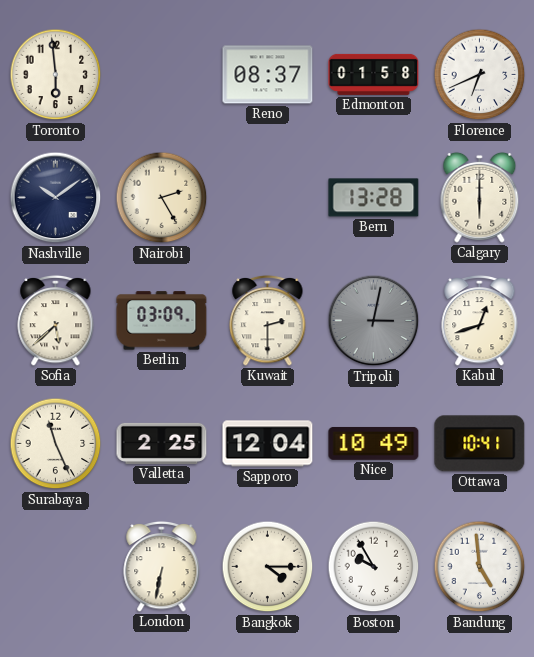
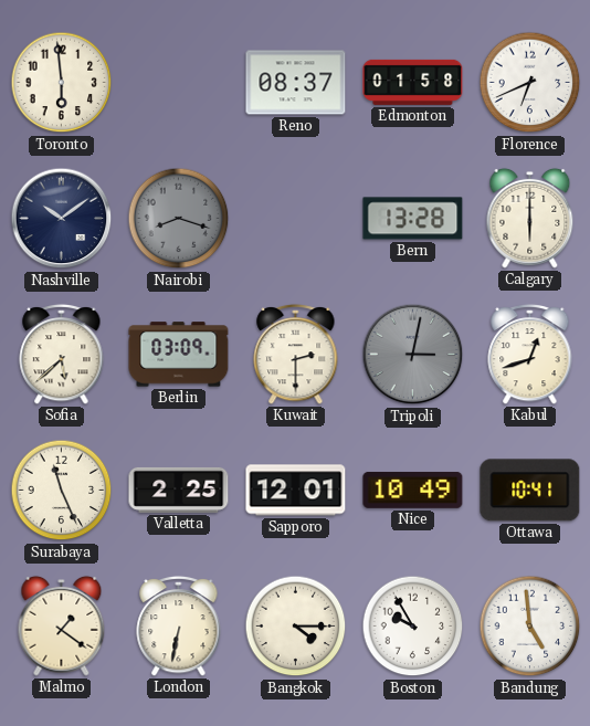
Nairobi: 2:25 -> 8:18
Nairobi dial: cream -> grey
Sapporo: 12:04 -> 12:01
Malmo: none -> 1:21
